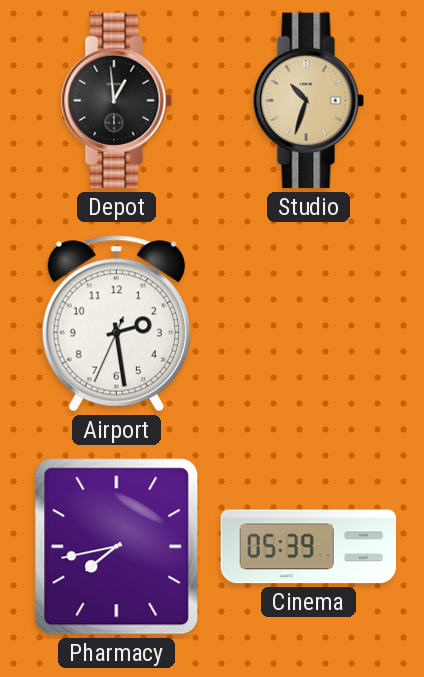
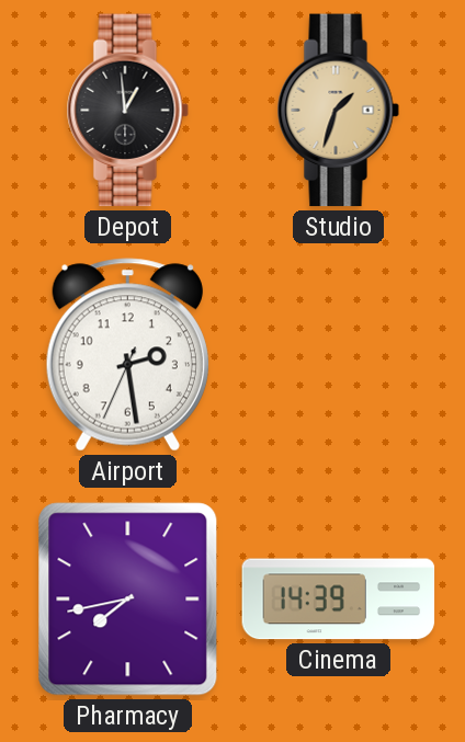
Studio: 10:33 -> 1:33
Cinema: 05:39 -> 14:39
